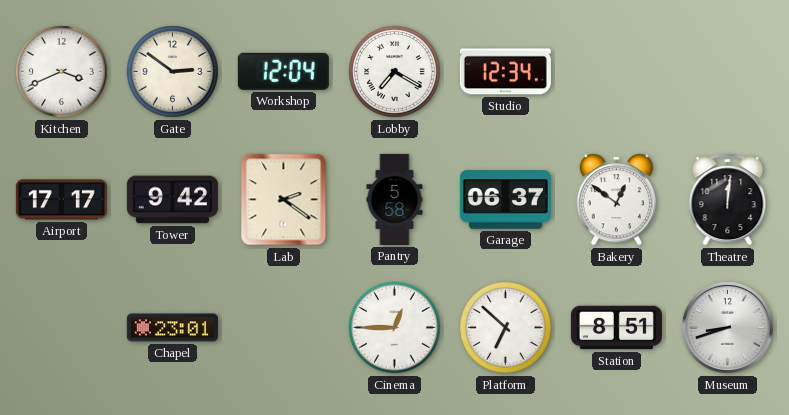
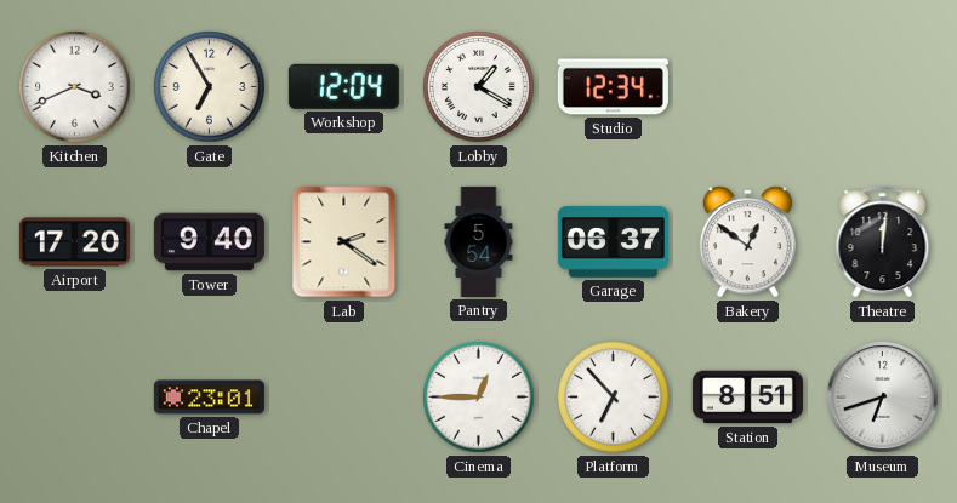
Gate: 2:51 -> 6:55
Lobby: 7:20 -> 1:20
Airport: 17:17 -> 17:20
Tower: 9:42 -> 9:40
Pantry: 5:58 -> 5:54
Platform: 6:52 -> 6:53
Museum: 8:42 -> 6:42
